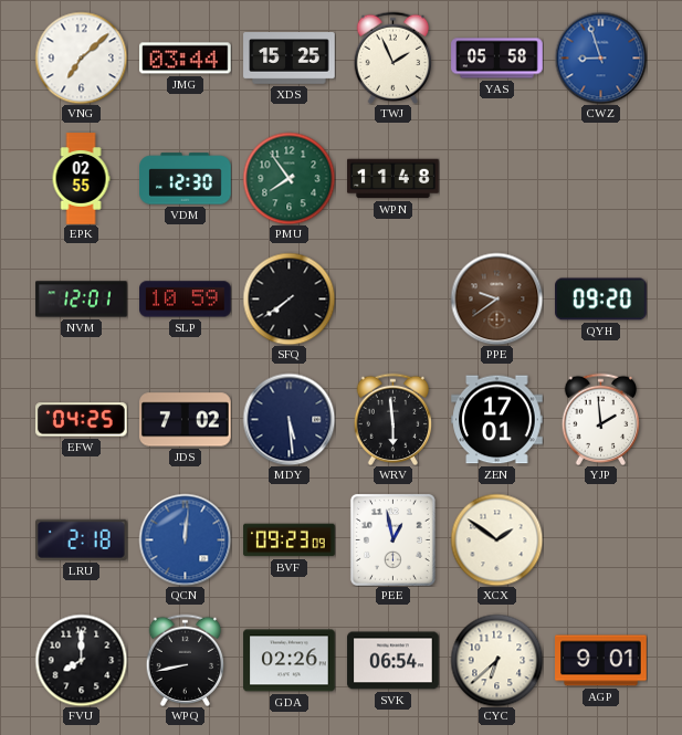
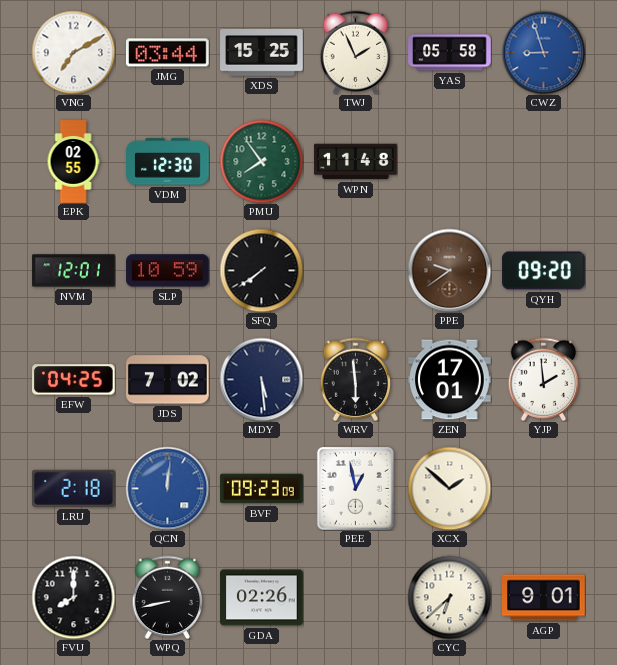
VNG: 7:08 -> 7:10
XCX: 1:51 -> 1:52
SVK: 06:54 -> none
